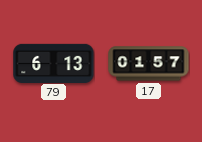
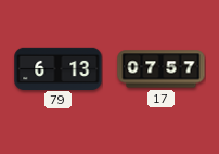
17: 01:57 -> 07:57
